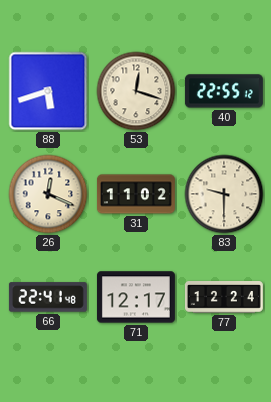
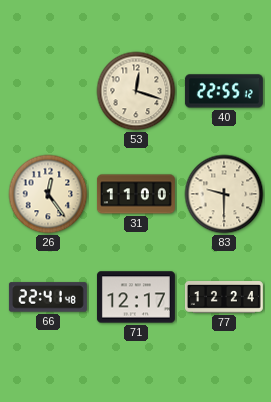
88: 5:42 -> none
26: 12:19 -> 12:24
31: 11:02 -> 11:00
